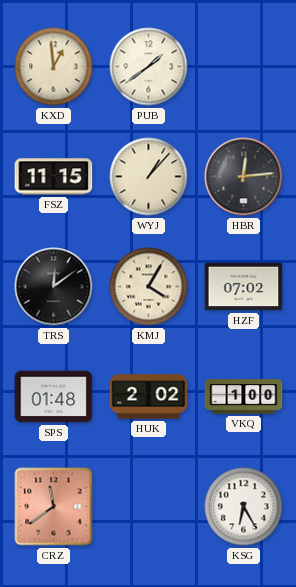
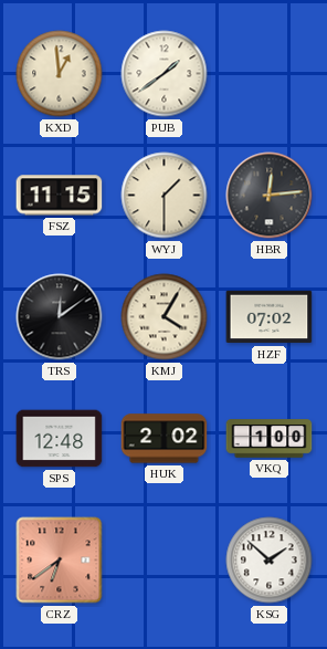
WYJ: 1:07 -> 1:30
SPS: 01:48 -> 12:48
CRZ: 11:39 -> 6:39
KSG: 6:25 -> 1:52
